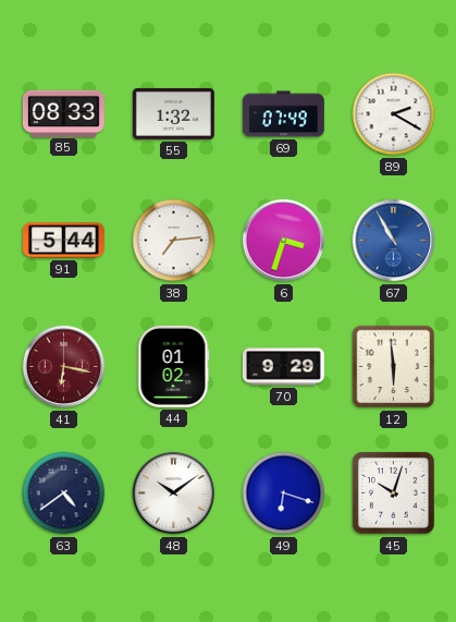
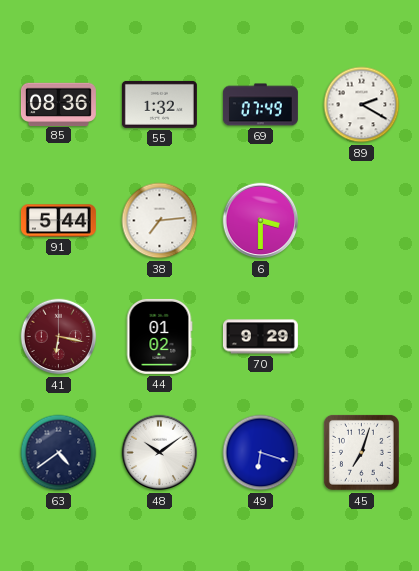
85: 08:33 -> 08:36
6: 3:33 -> 3:30
67: 10:55 -> none
12: 5:59 -> none
45: 10:03 -> 7:03
